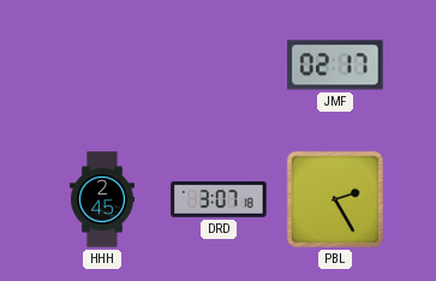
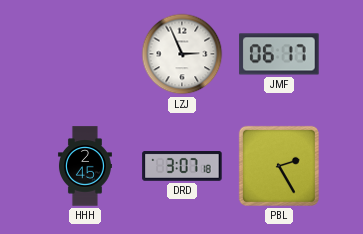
LZJ: none -> 2:56
JMF: 02:17 -> 06:17
